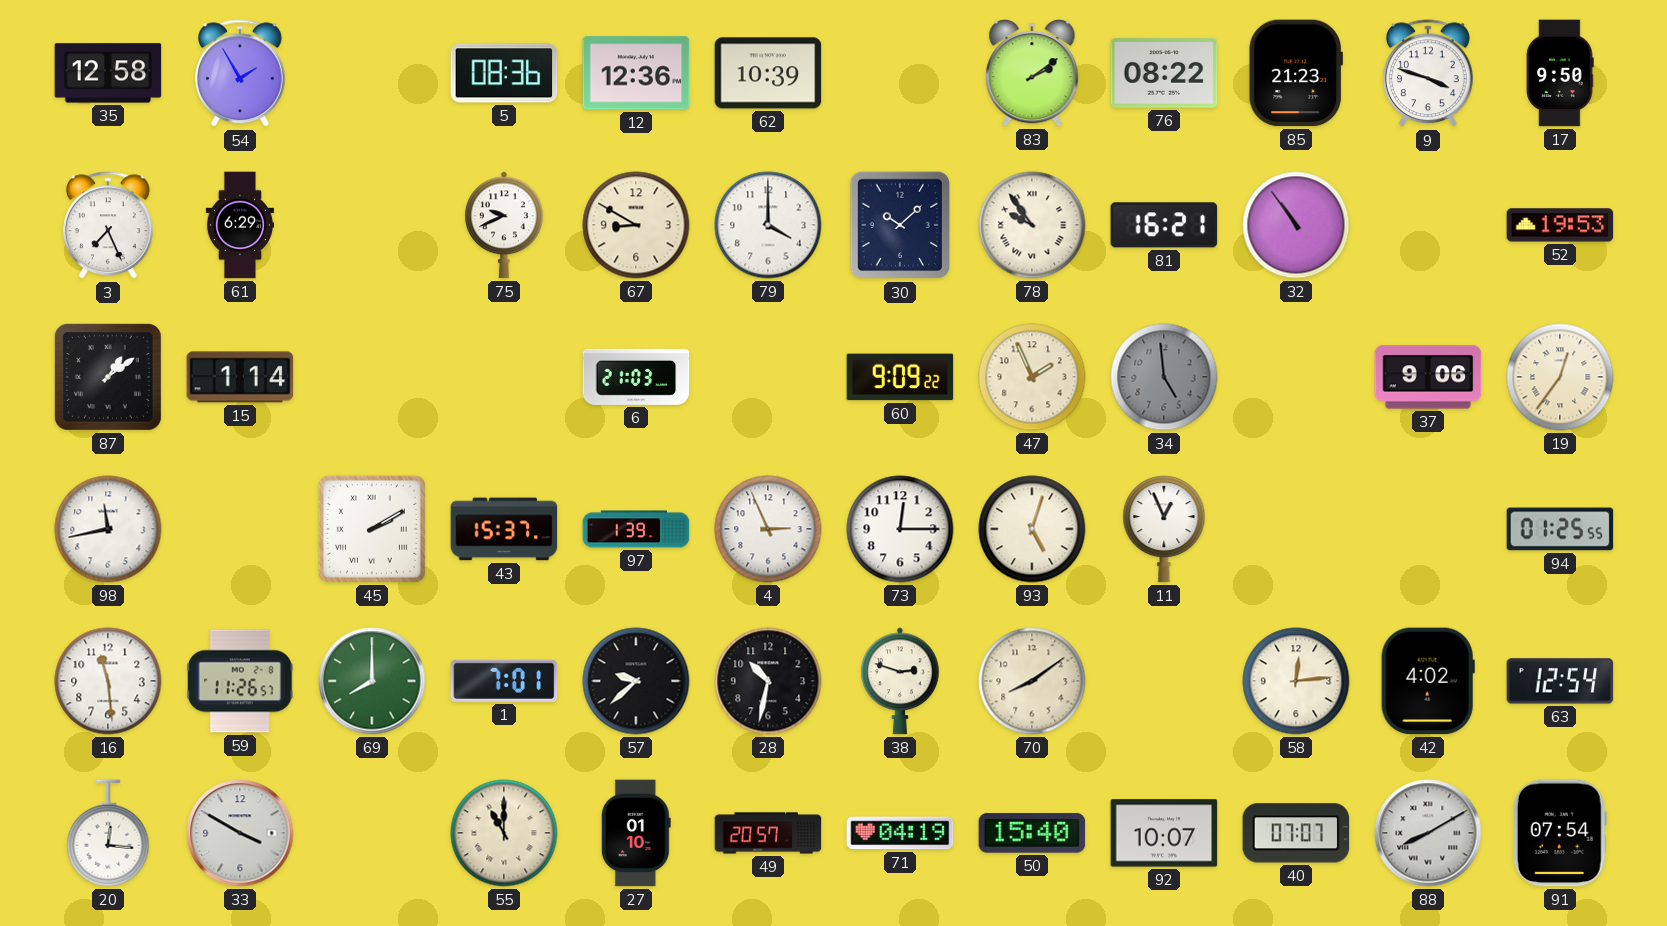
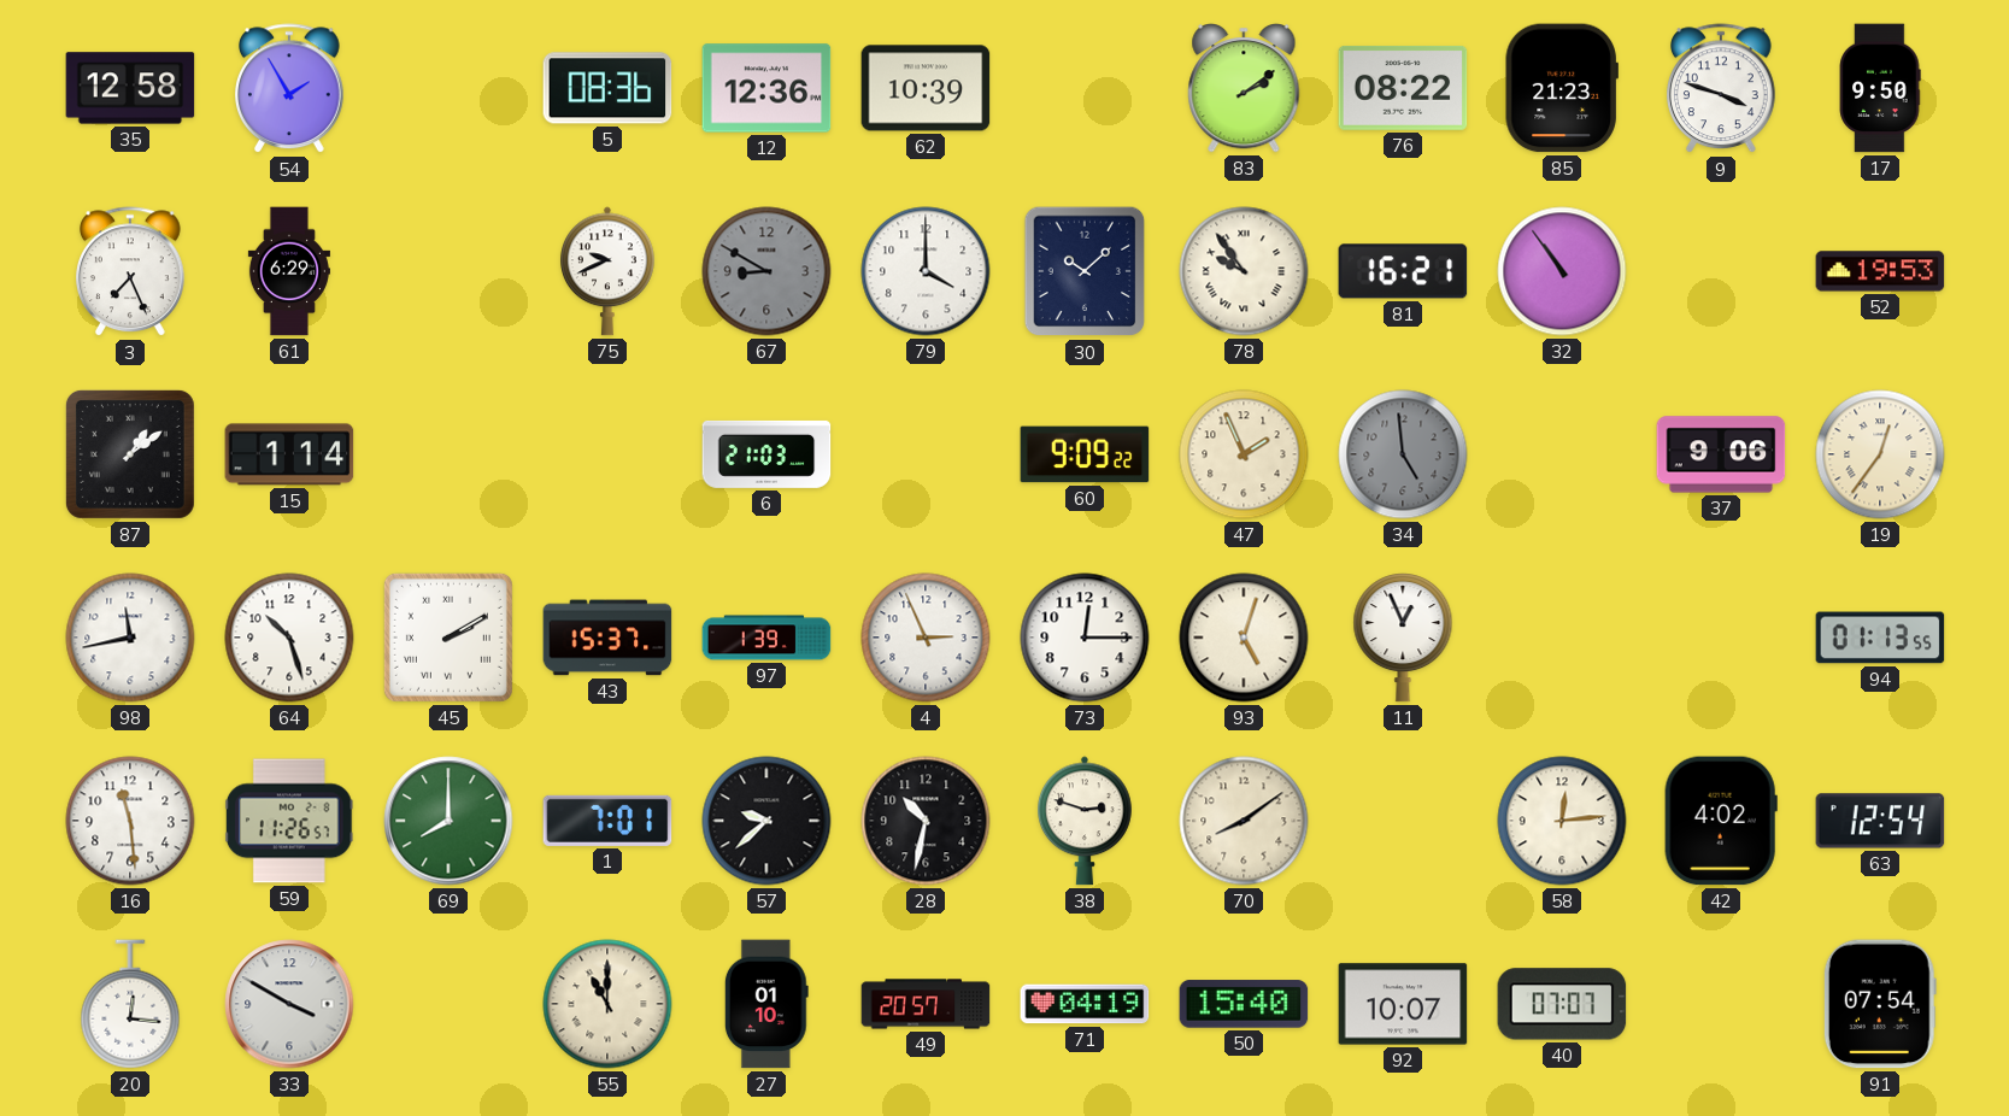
67 dial: cream -> grey
64: none -> 10:27
94: 01:25 -> 01:13
88: 8:10 -> none
